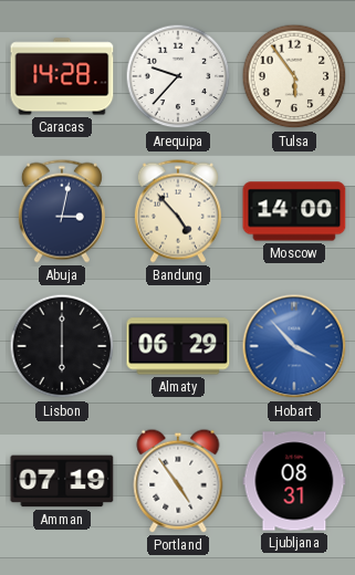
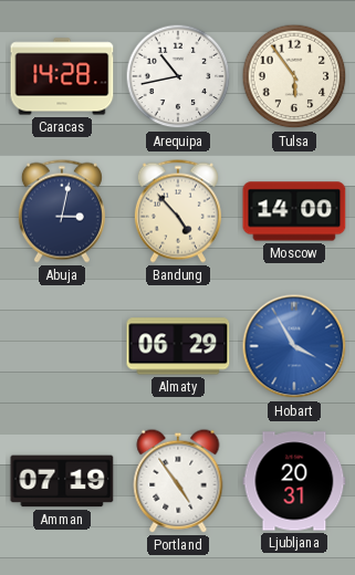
Arequipa: 9:37 -> 10:43
Lisbon: 6:00 -> none
Hobart: 3:53 -> 3:55
Ljubljana: 08:31 -> 20:31
